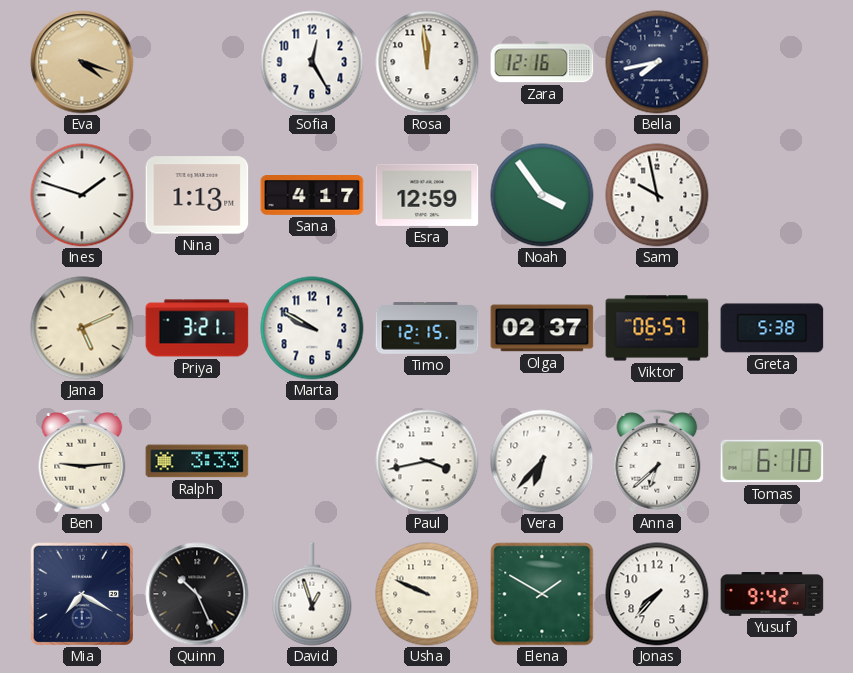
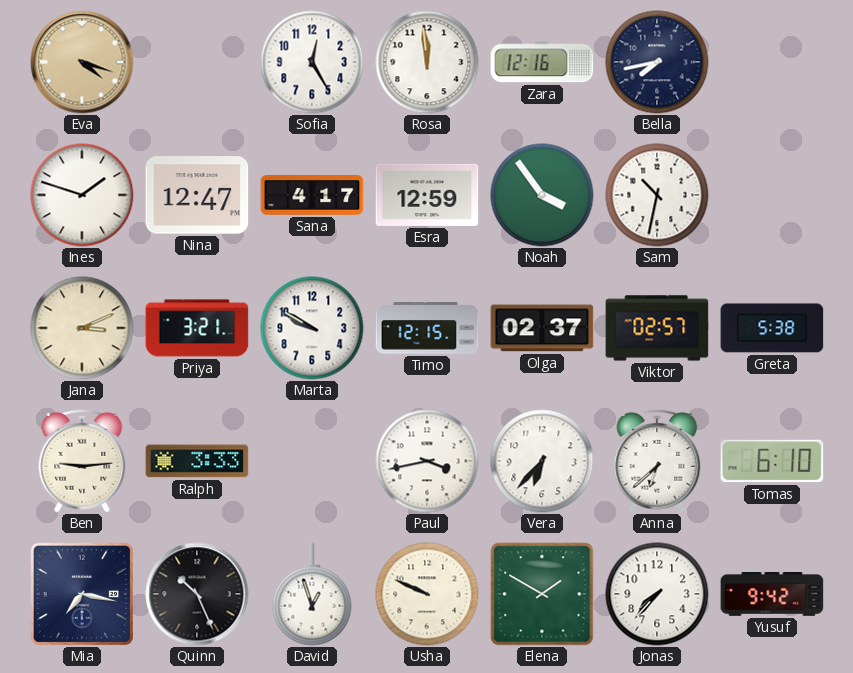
Nina: 1:13 -> 12:47
Sam: 9:58 -> 10:32
Jana: 5:11 -> 3:11
Viktor: 06:57 -> 02:57
Mia: 7:20 -> 7:17
